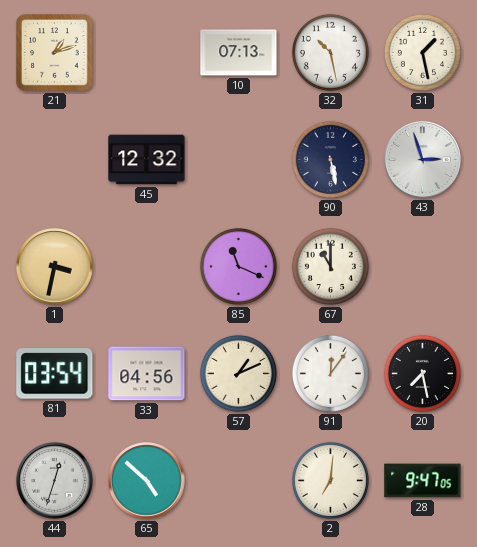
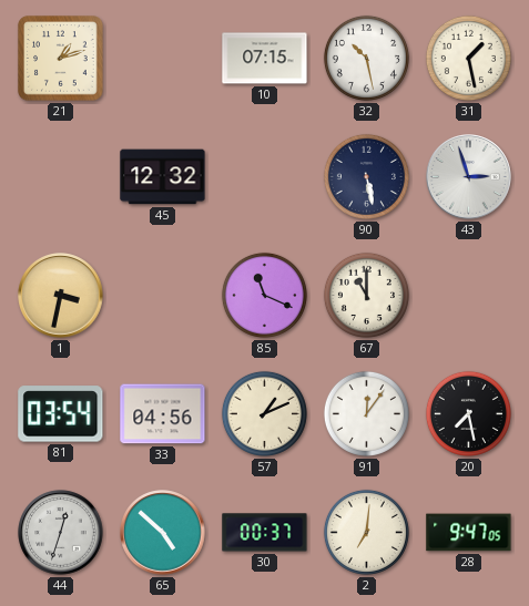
10: 07:13 -> 07:15
30: none -> 00:37
